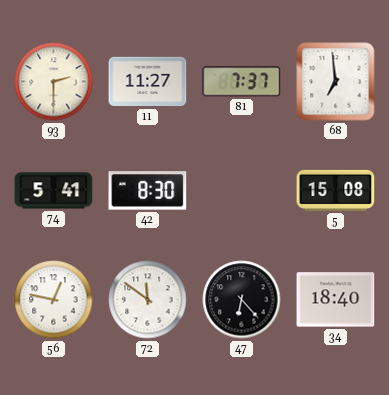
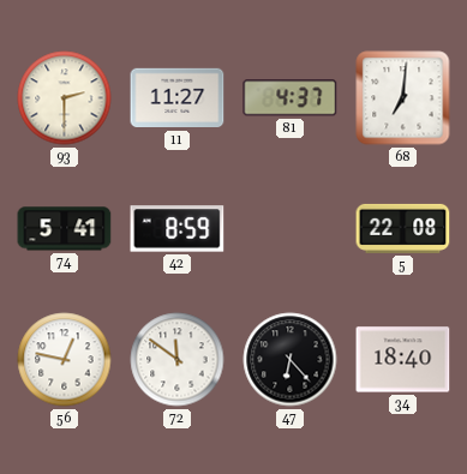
81: 7:37 -> 4:37
68: 6:59 -> 7:01
42: 8:30 -> 8:59
5: 15:08 -> 22:08
